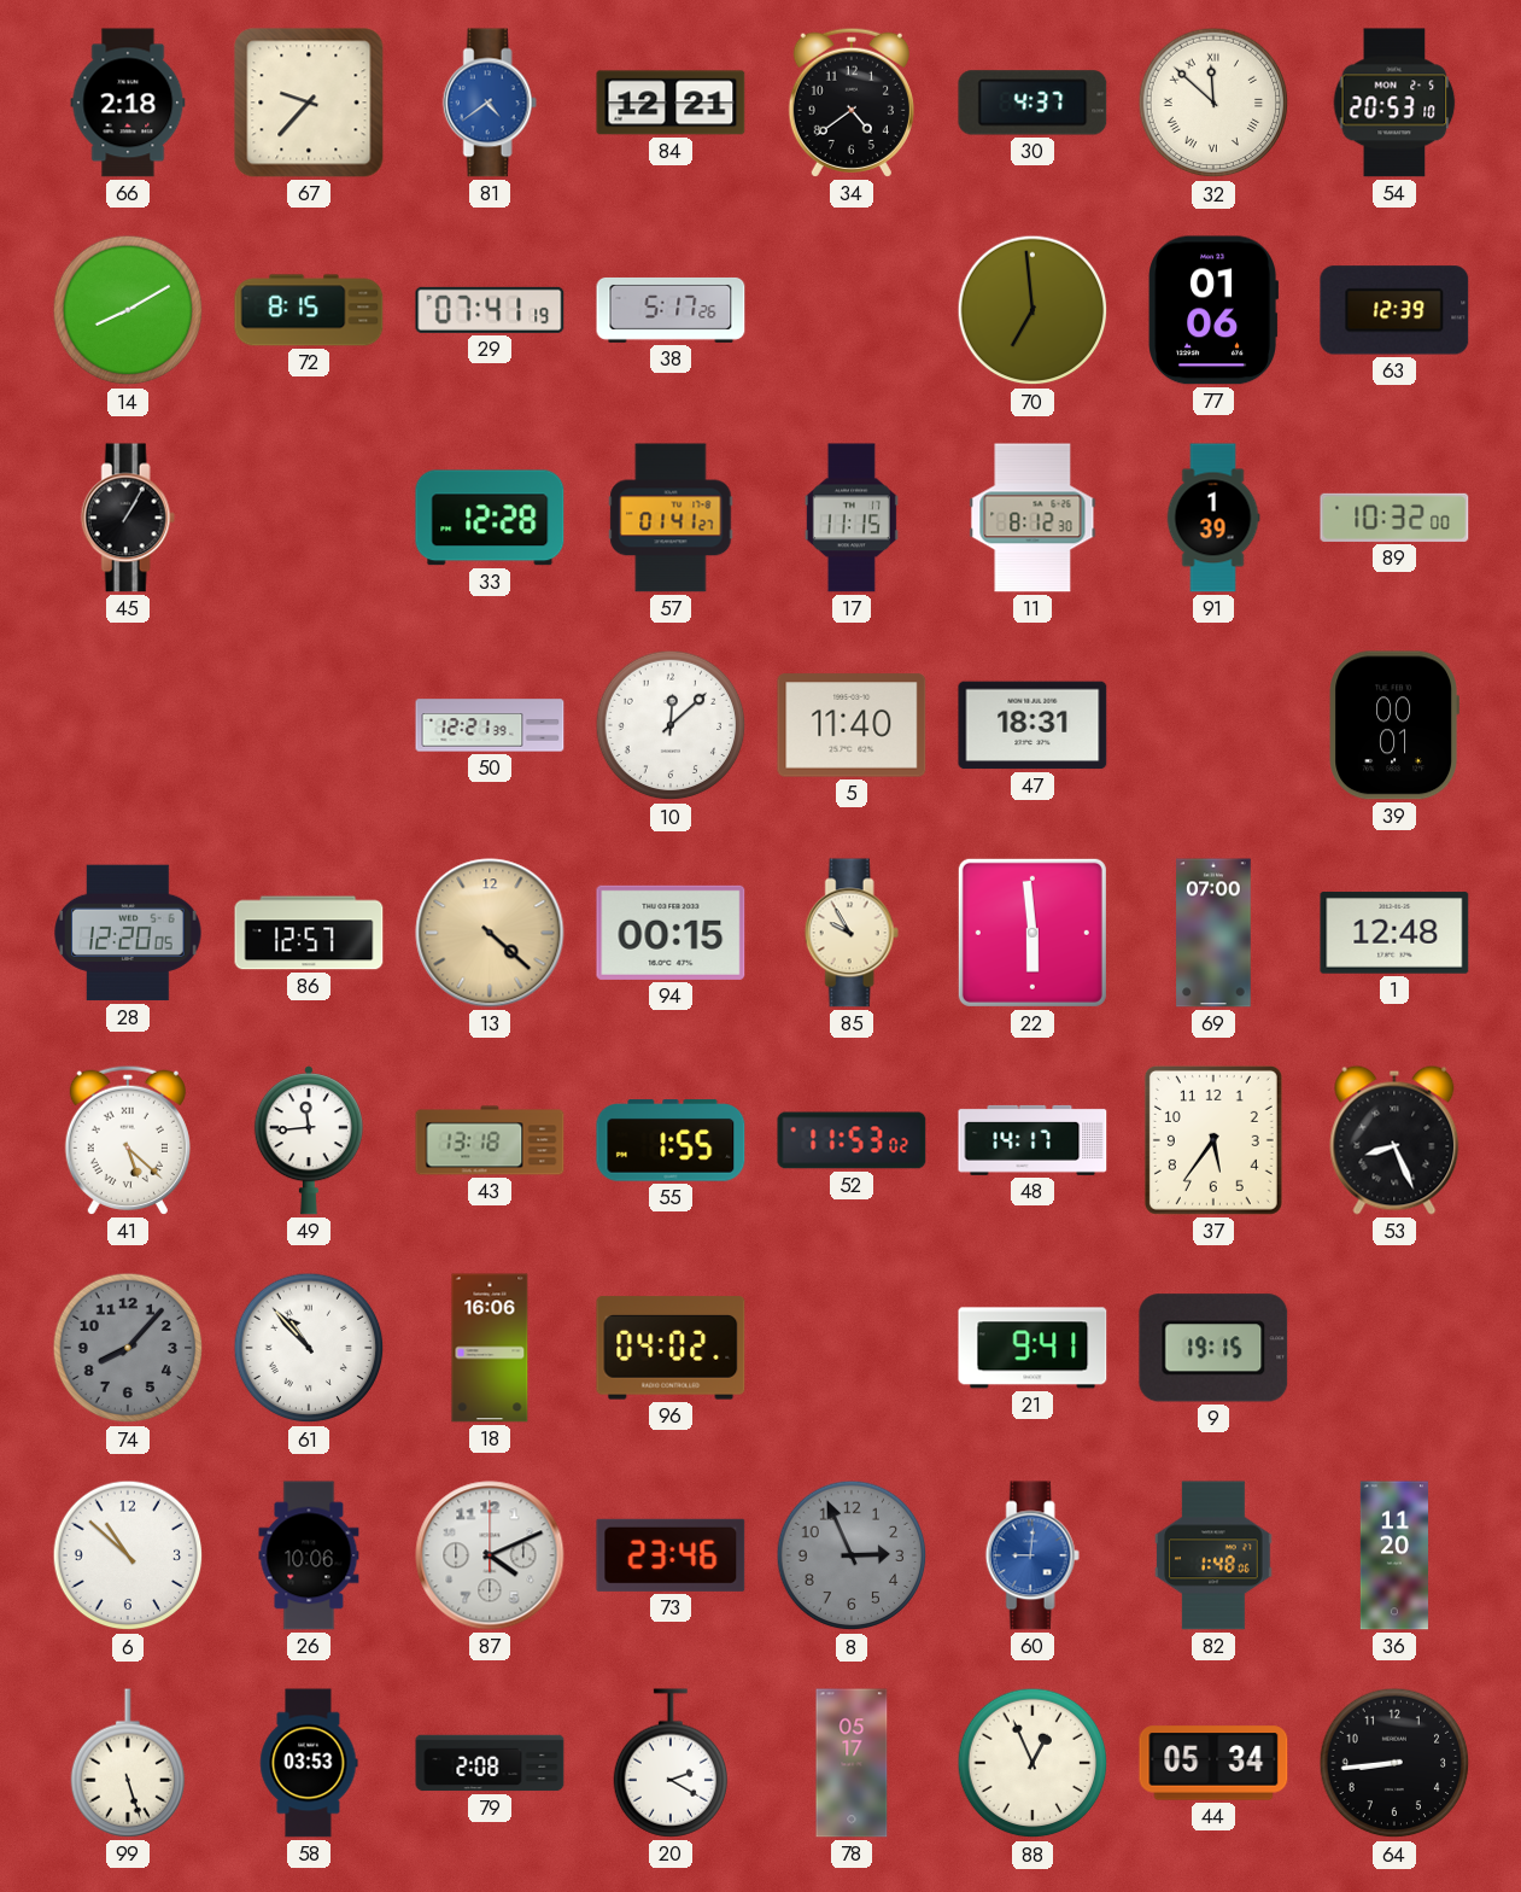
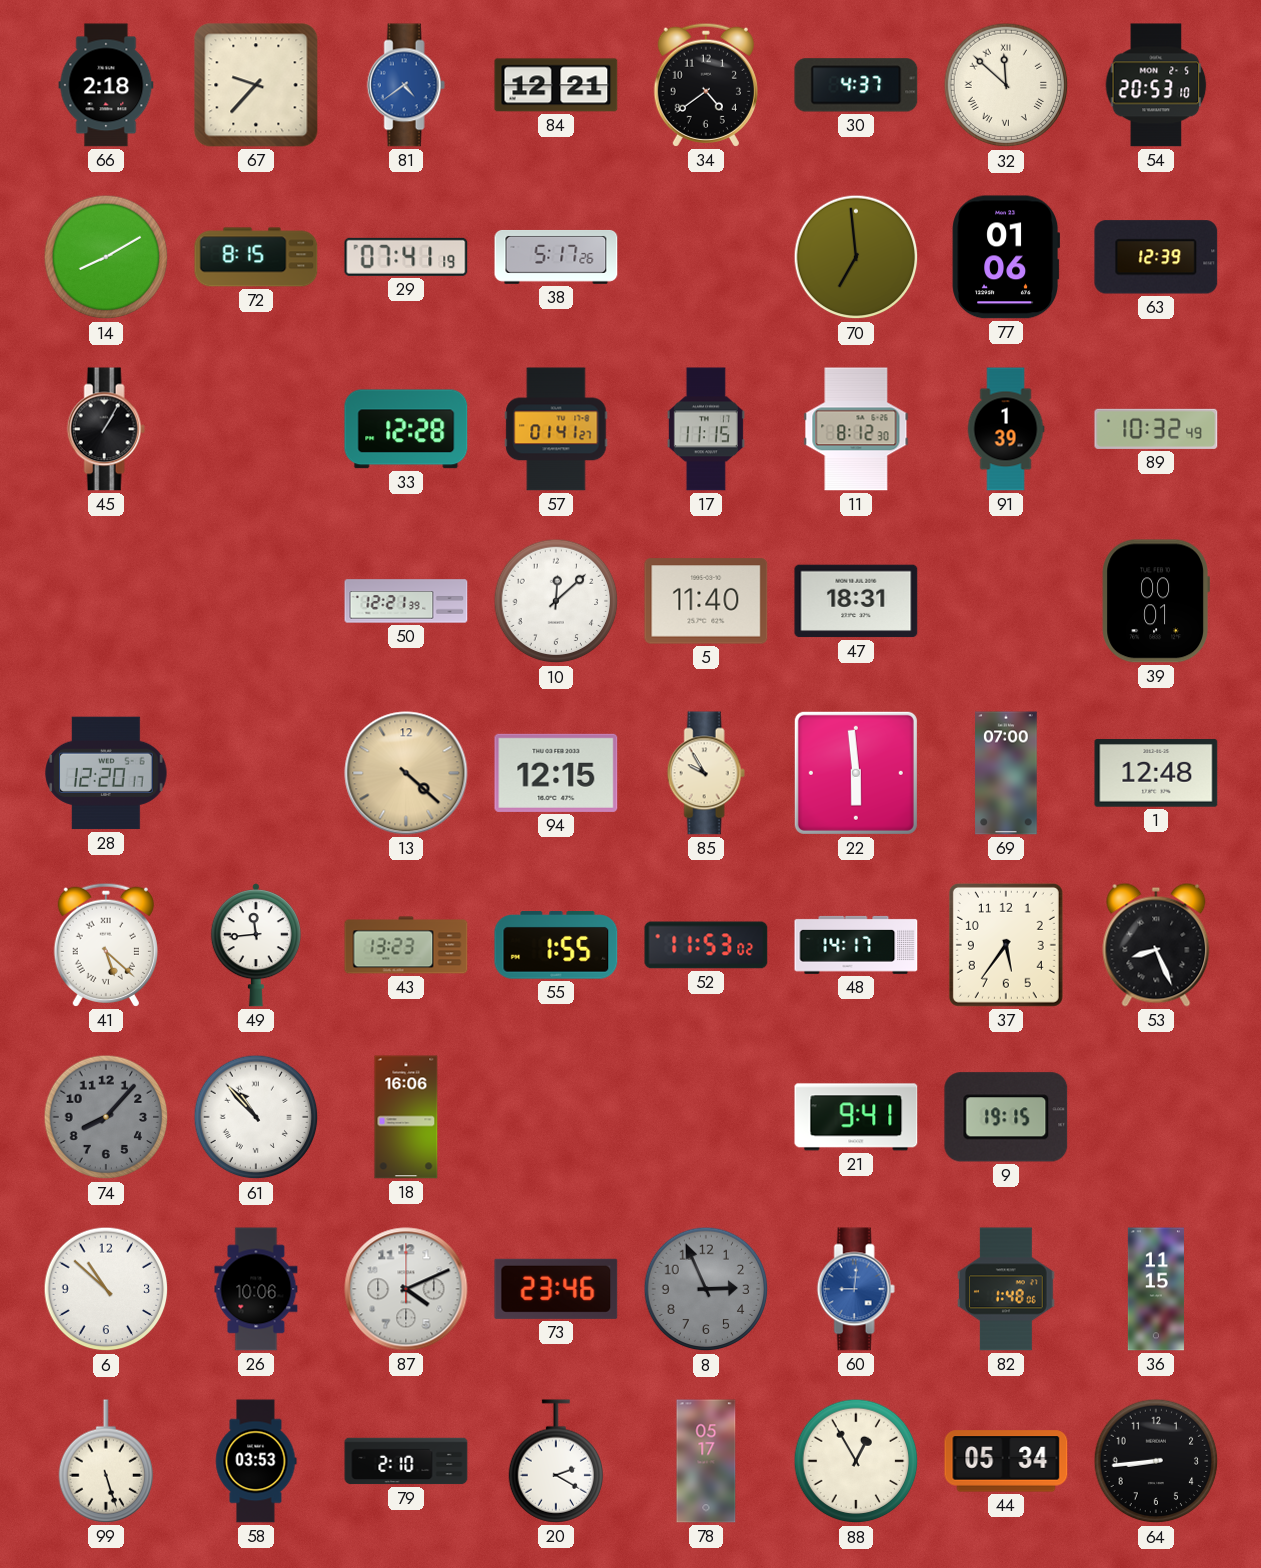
89: 10:32:00 -> 10:32:49
28: 12:20:05 -> 12:20:17
86: 12:57 -> none
94: 00:15 -> 12:15
43: 13:18 -> 13:23
96: 04:02 -> none
36: 11:20 -> 11:15
79: 2:08 -> 2:10
88: 12:56 -> 12:55
